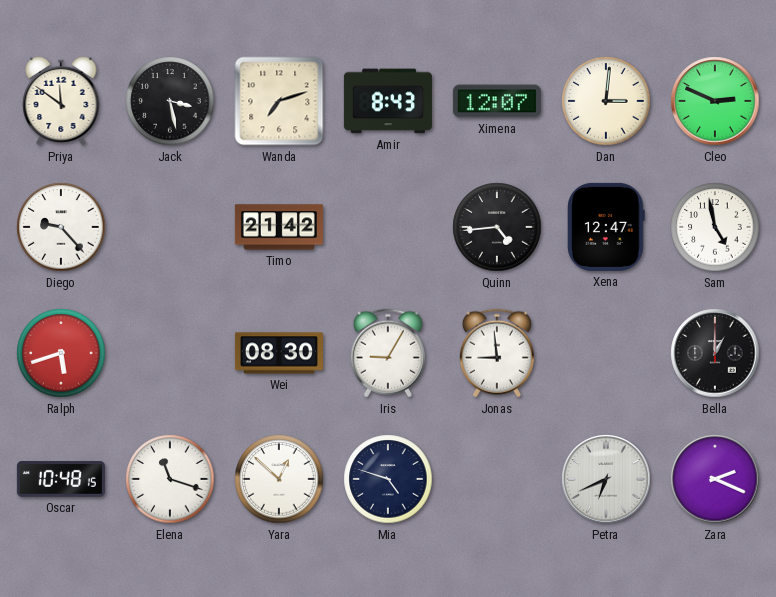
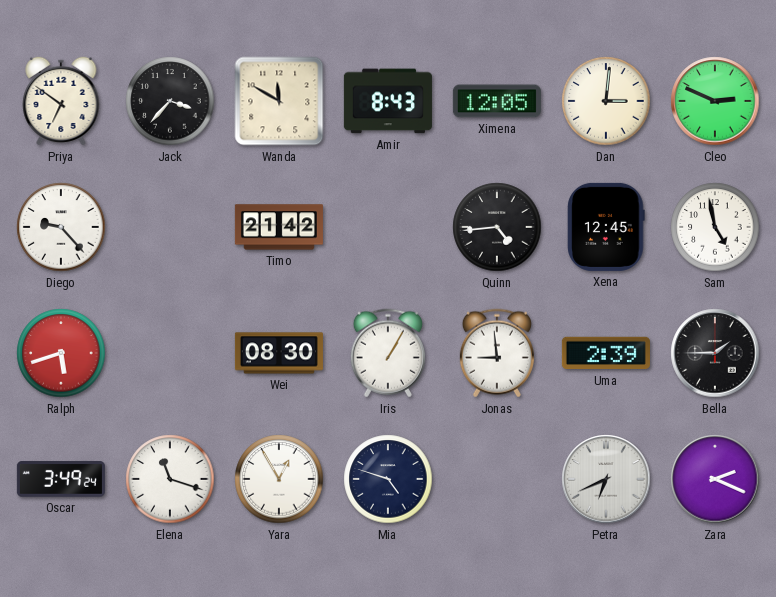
Priya: 11:51 -> 6:51
Jack: 3:28 -> 3:37
Wanda: 7:12 -> 11:50
Ximena: 12:07 -> 12:05
Xena: 12:47 -> 12:45
Iris: 9:05 -> 1:05
Uma: none -> 2:39
Bella: 1:00 -> 1:45
Oscar: 10:48 -> 3:49
Yara: 12:52 -> 12:55
